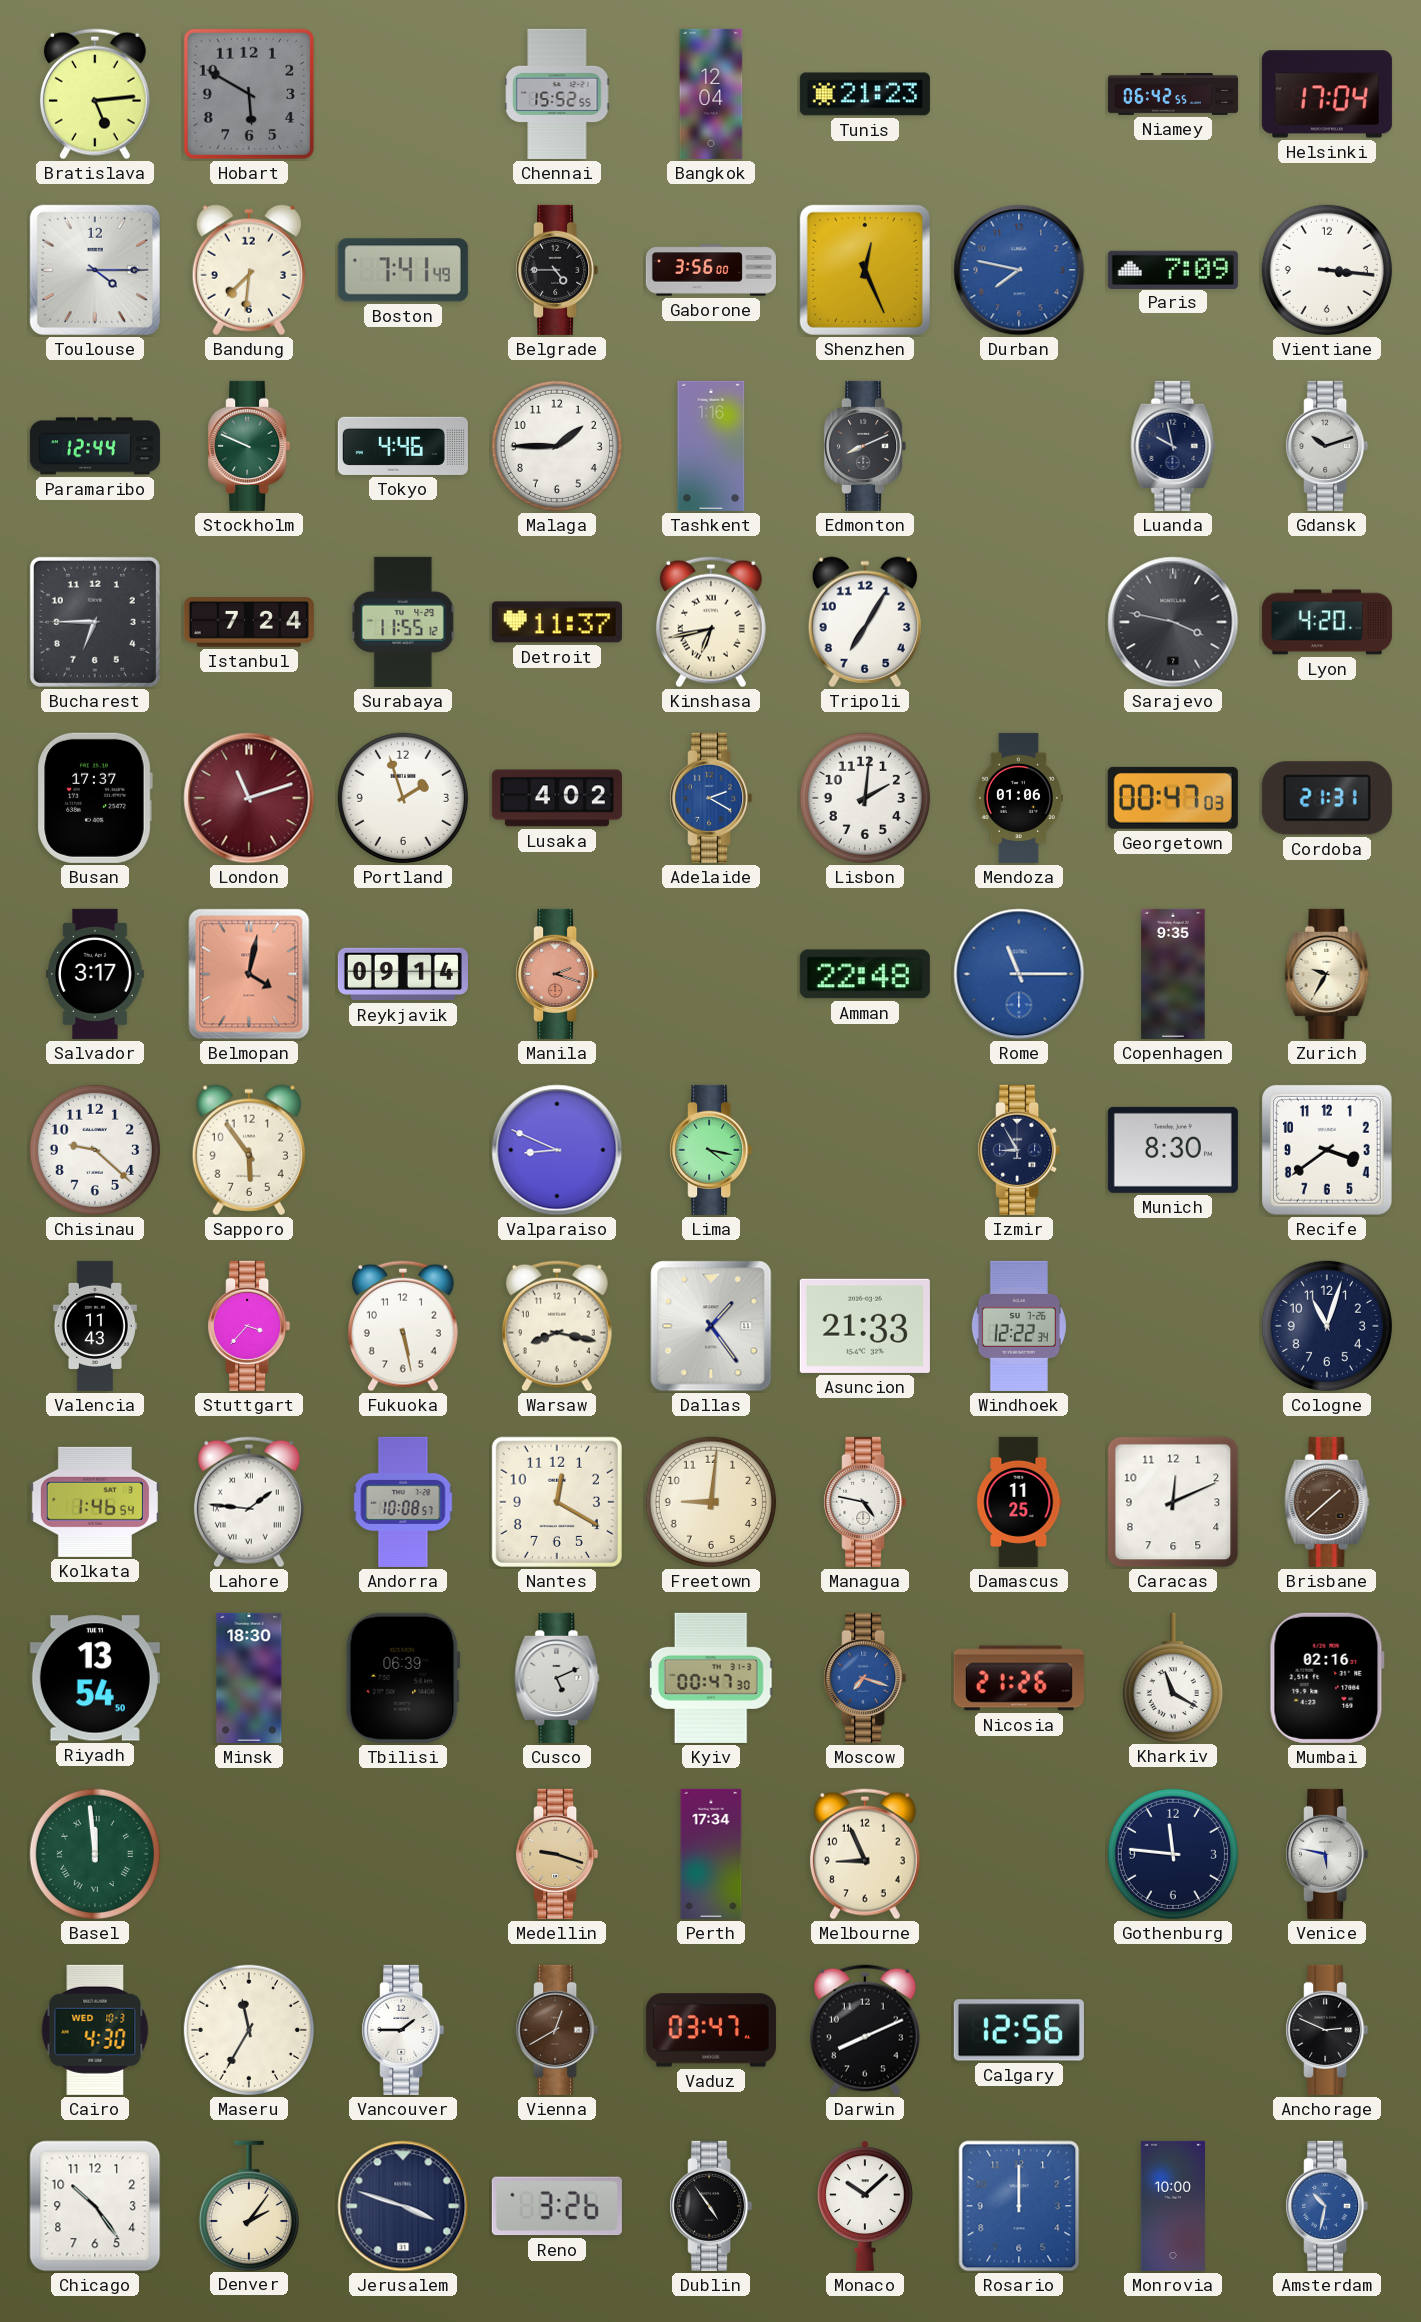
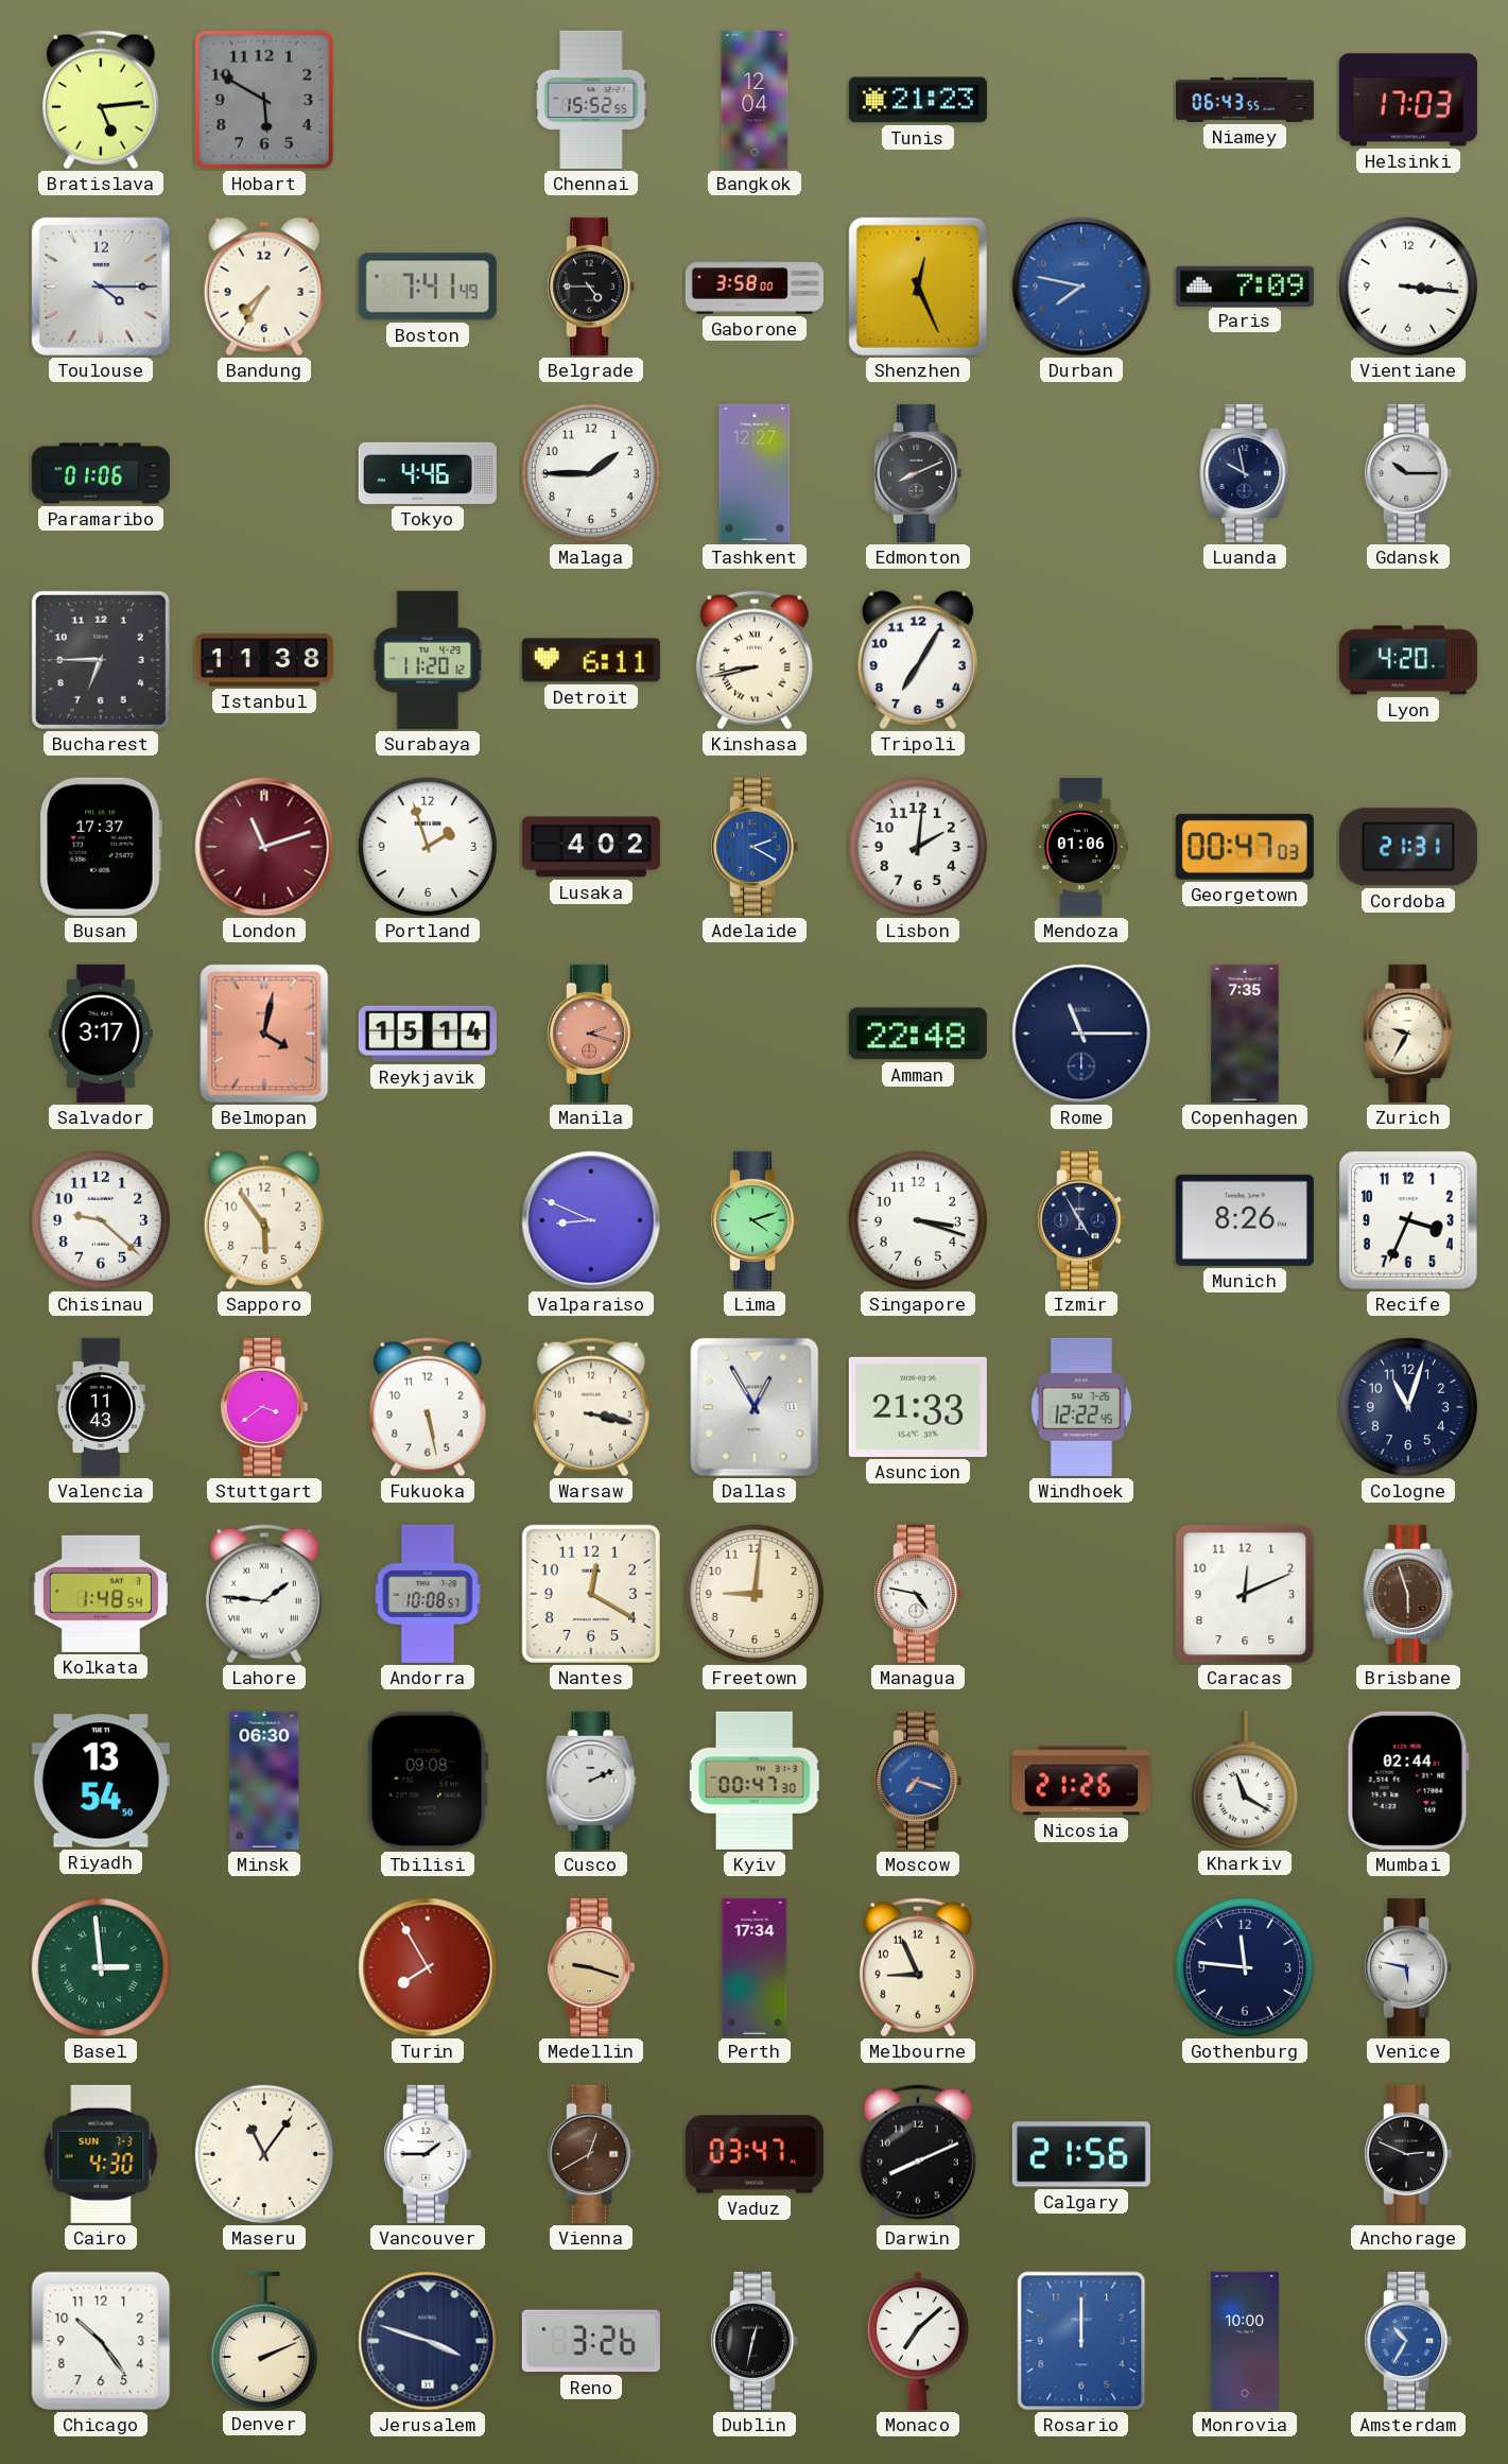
Niamey: 06:42 -> 06:43
Helsinki: 17:04 -> 17:03
Bandung: 7:31 -> 7:35
Gaborone: 3:56 -> 3:58
Paramaribo: 12:44 -> 01:06
Stockholm: 9:49 -> none
Tashkent: 1:16 -> 12:27
Gdansk: 10:12 -> 10:15
Istanbul: 7:24 -> 11:38
Surabaya: 11:55 -> 11:20
Detroit: 11:37 -> 6:11
Kinshasa: 6:43 -> 8:43
Sarajevo: 3:47 -> none
Reykjavik: 09:14 -> 15:14
Rome dial: blue -> navy
Copenhagen: 9:35 -> 7:35
Lima: 4:17 -> 4:12
Singapore: none -> 3:18
Izmir: 8:55 -> 4:55
Munich: 8:30 -> 8:26
Recife: 3:39 -> 3:34
Stuttgart: 3:37 -> 3:39
Warsaw: 8:17 -> 3:17
Dallas: 1:24 -> 12:55
Windhoek: 12:22:34 -> 12:22:45
Kolkata: 1:46 -> 1:48
Damascus: 11:25 -> none
Brisbane: 1:38 -> 5:57
Minsk: 18:30 -> 06:30
Tbilisi: 06:39 -> 09:08
Cusco: 5:11 -> 2:11
Mumbai: 02:16 -> 02:44
Basel: 11:59 -> 2:59
Turin: none -> 7:55
Cairo date: WED 10-3 -> SUN 7-3
Maseru: 11:35 -> 11:06
Calgary: 12:56 -> 21:56
Denver: 2:06 -> 2:11
Dublin: 4:54 -> 12:32
Monaco: 10:08 -> 7:08
Amsterdam: 10:32 -> 10:35
